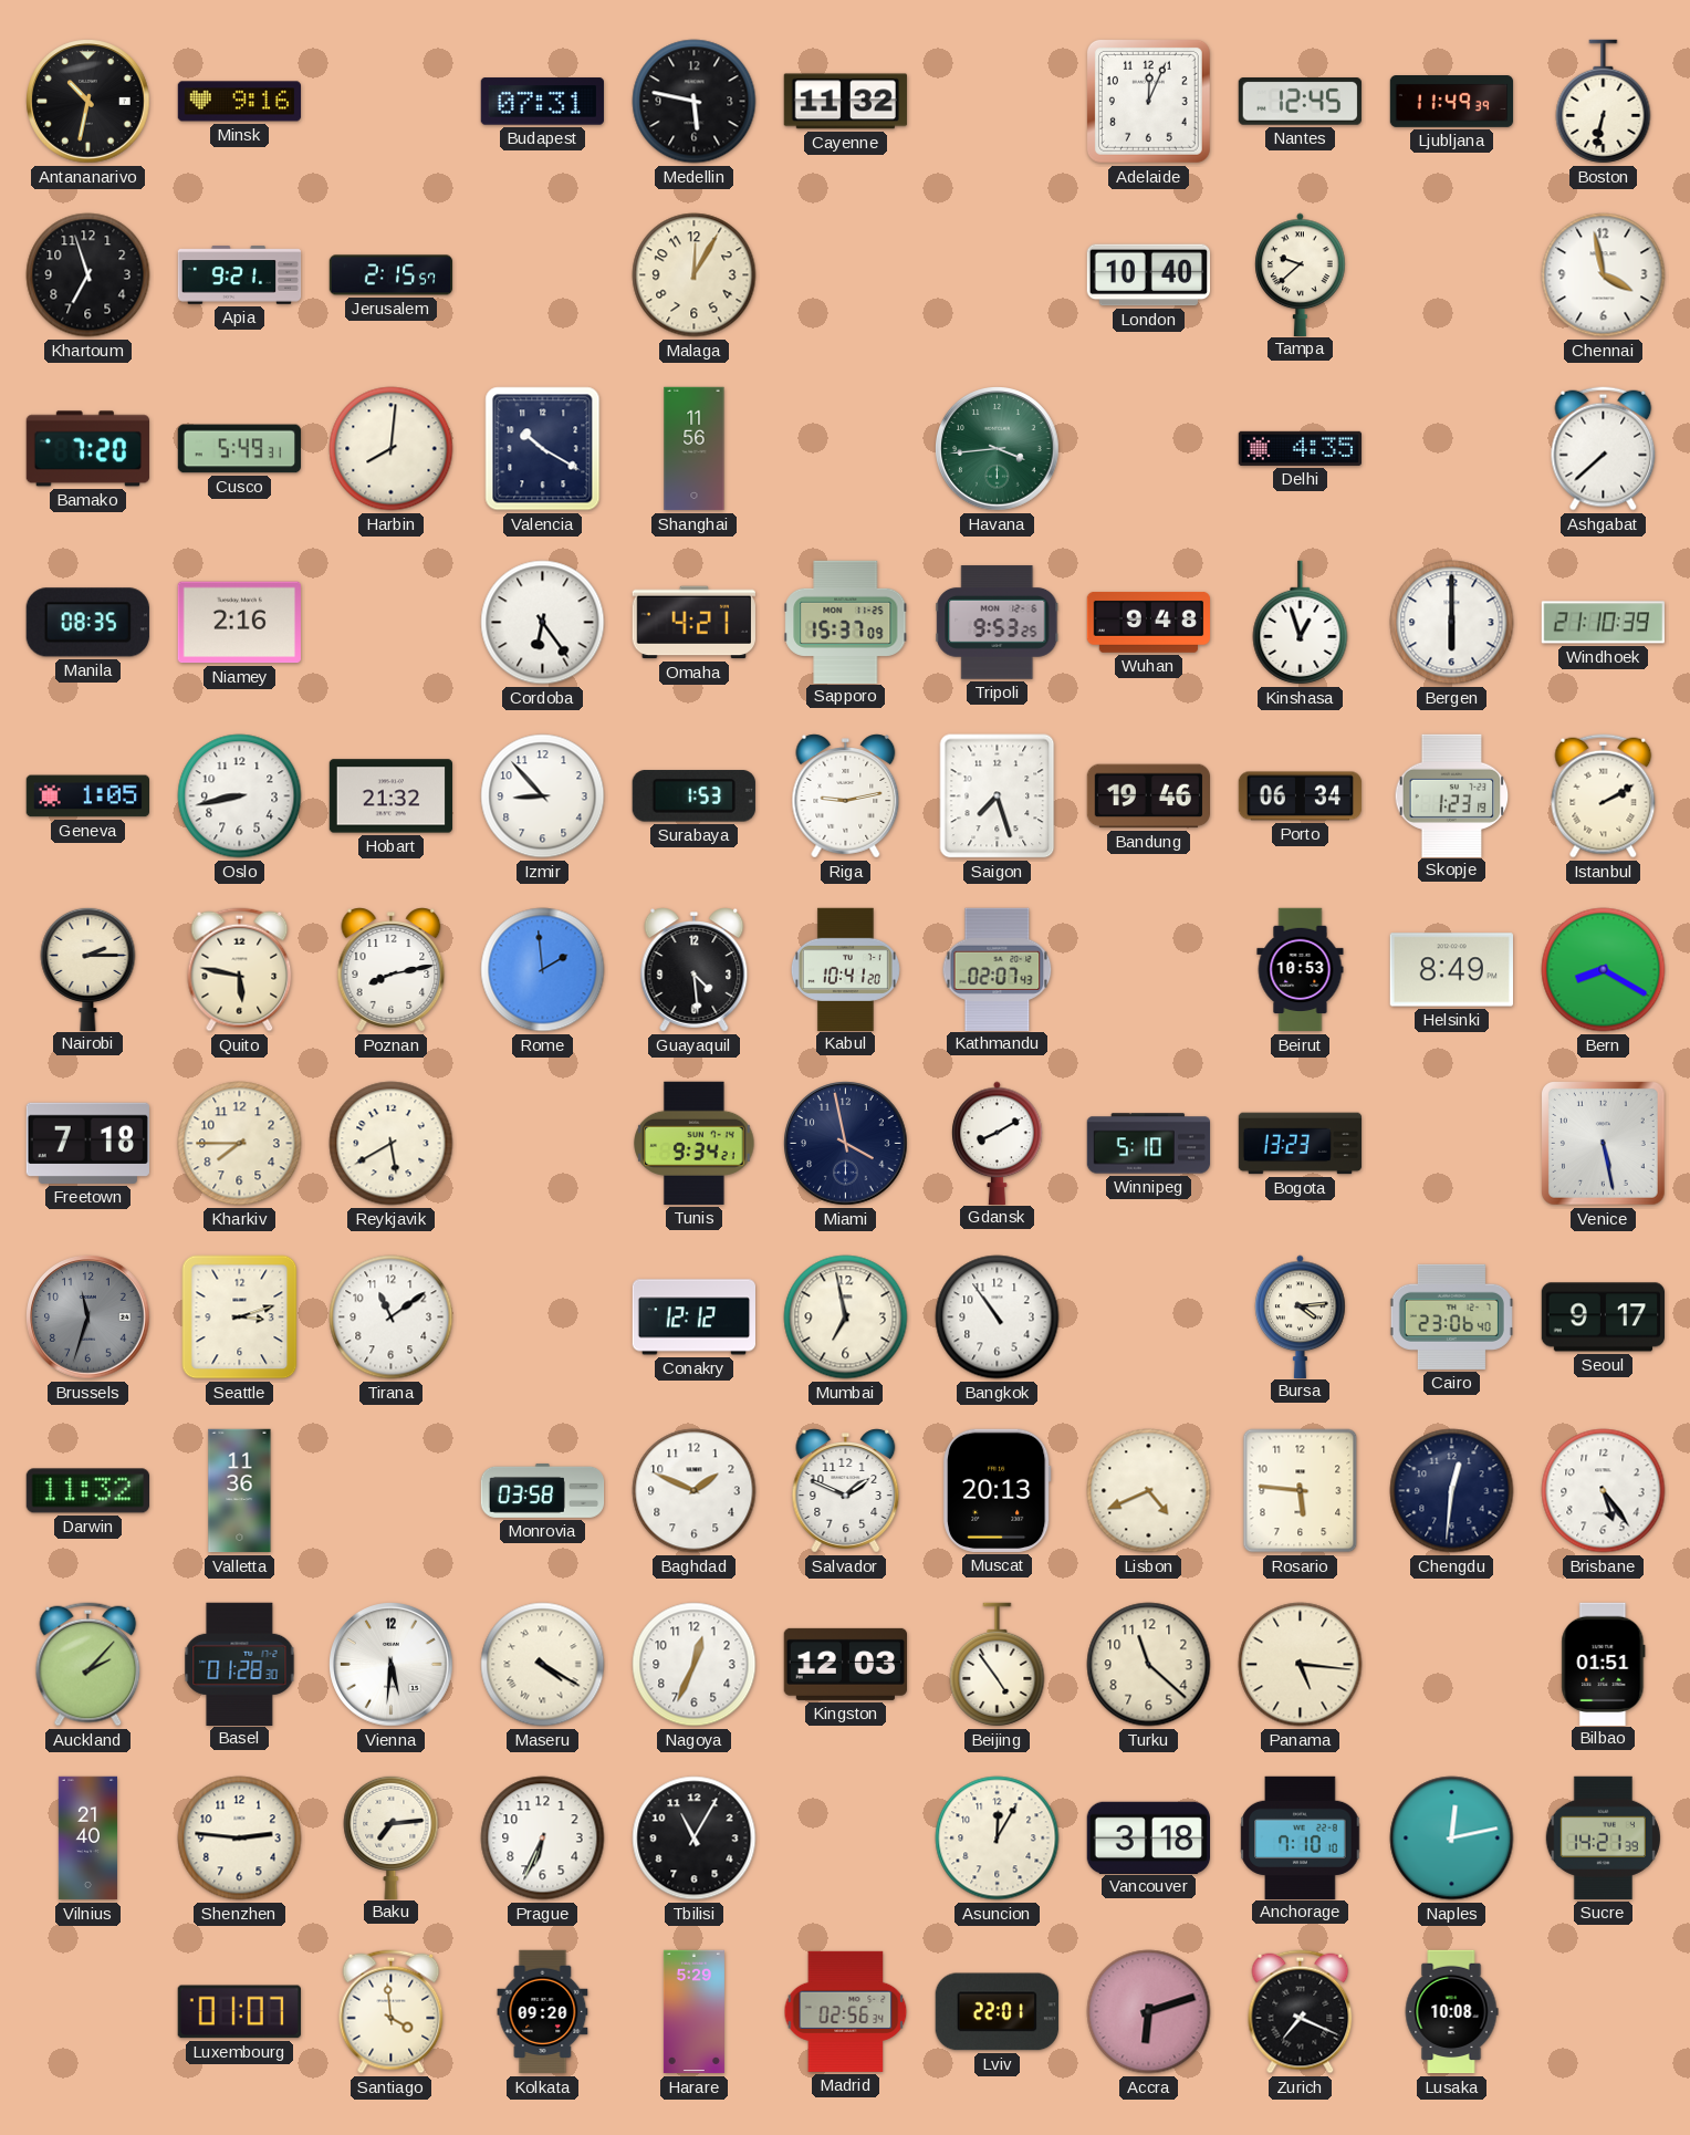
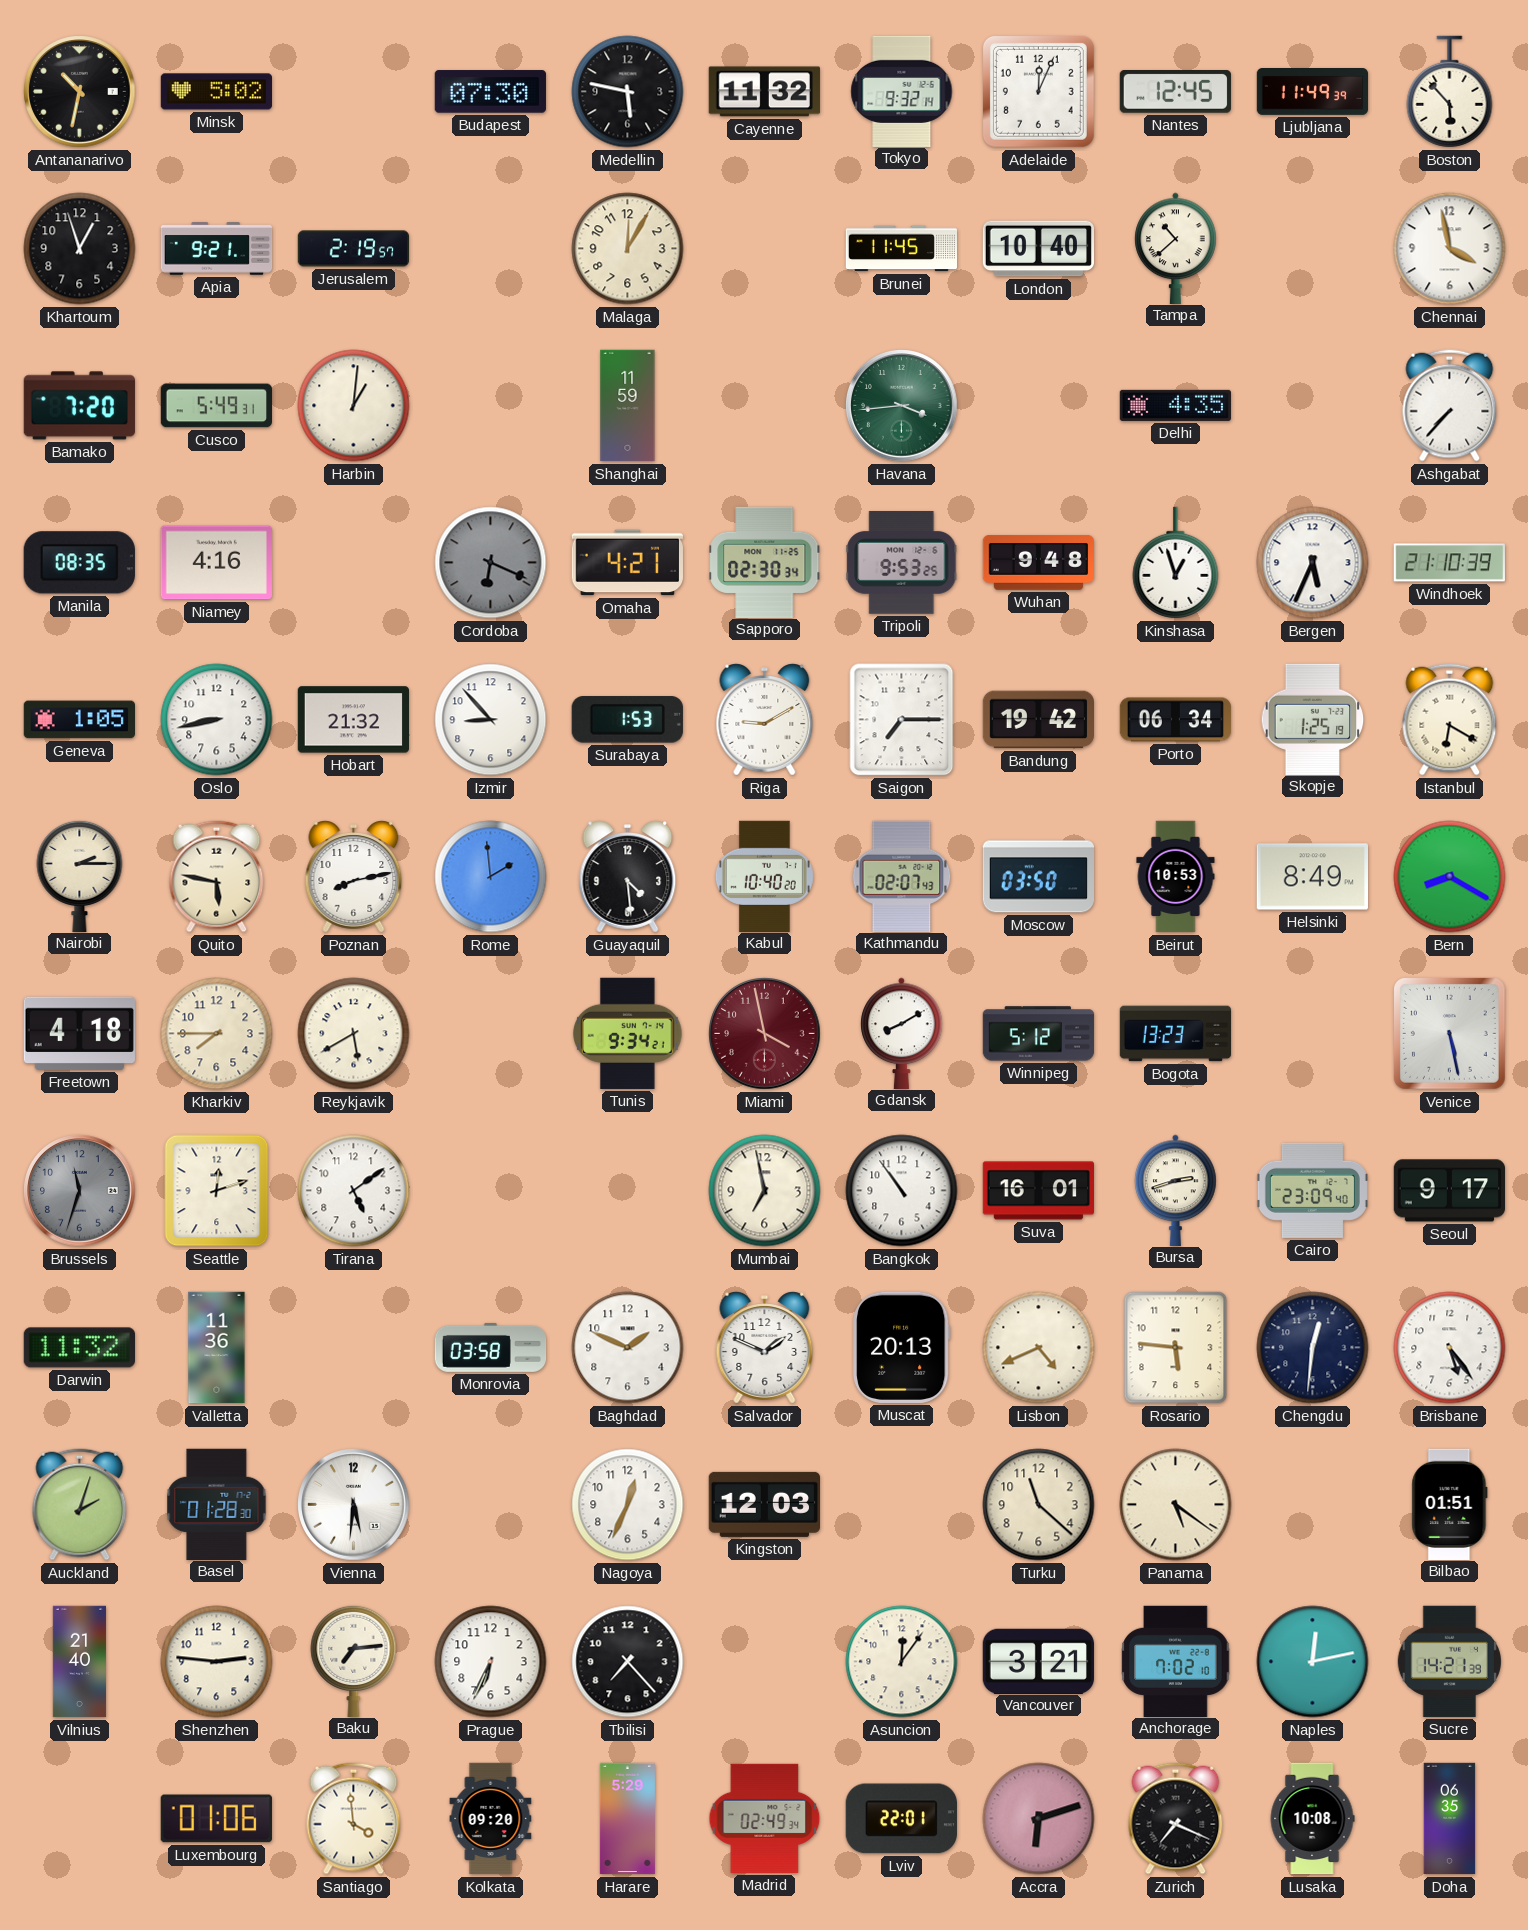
Minsk: 9:16 -> 5:02
Budapest: 07:31 -> 07:30
Tokyo: none -> 9:32
Boston: 6:32 -> 5:53
Khartoum: 6:57 -> 12:57
Jerusalem: 2:15 -> 2:19
Brunei: none -> 11:45
Tampa: 9:38 -> 10:38
Harbin: 8:01 -> 1:01
Valencia: 10:20 -> none
Shanghai: 11:56 -> 11:59
Ashgabat: 7:38 -> 7:37
Niamey: 2:16 -> 4:16
Cordoba: 6:24 -> 6:19
Cordoba dial: white -> grey
Sapporo: 15:37 -> 02:30
Bergen: 6:00 -> 5:34
Riga: 9:13 -> 9:10
Saigon: 7:27 -> 7:15
Bandung: 19:46 -> 19:42
Skopje: 1:23 -> 1:25
Istanbul: 2:10 -> 6:20
Kabul: 10:41 -> 10:40
Moscow: none -> 03:50
Freetown: 7:18 -> 4:18
Miami dial: navy -> burgundy
Winnipeg: 5:10 -> 5:12
Seattle: 3:12 -> 12:12
Tirana: 11:09 -> 5:09
Conakry: 12:12 -> none
Suva: none -> 16:01
Bursa: 4:14 -> 2:42
Cairo: 23:06 -> 23:09
Auckland: 2:07 -> 2:03
Maseru: 4:20 -> none
Beijing: 4:54 -> none
Panama: 5:16 -> 5:21
Tbilisi: 11:05 -> 7:23
Asuncion: 12:05 -> 12:06
Vancouver: 3:18 -> 3:21
Anchorage: 7:10 -> 7:02
Luxembourg: 01:07 -> 01:06
Madrid: 02:56 -> 02:49
Doha: none -> 06:35
